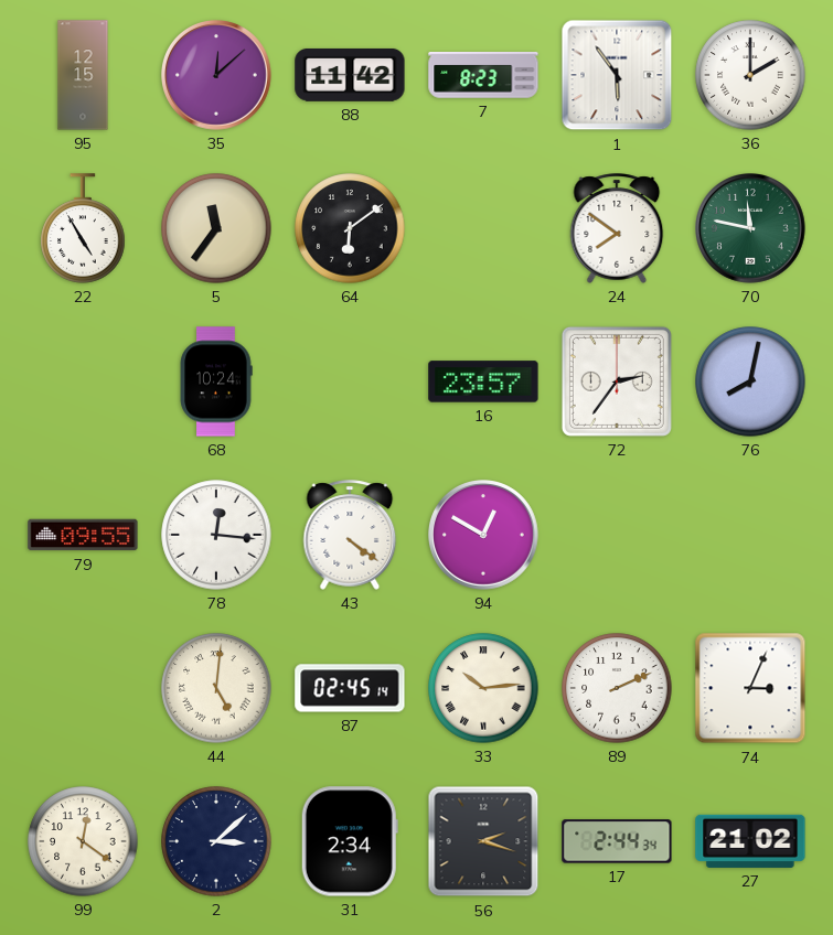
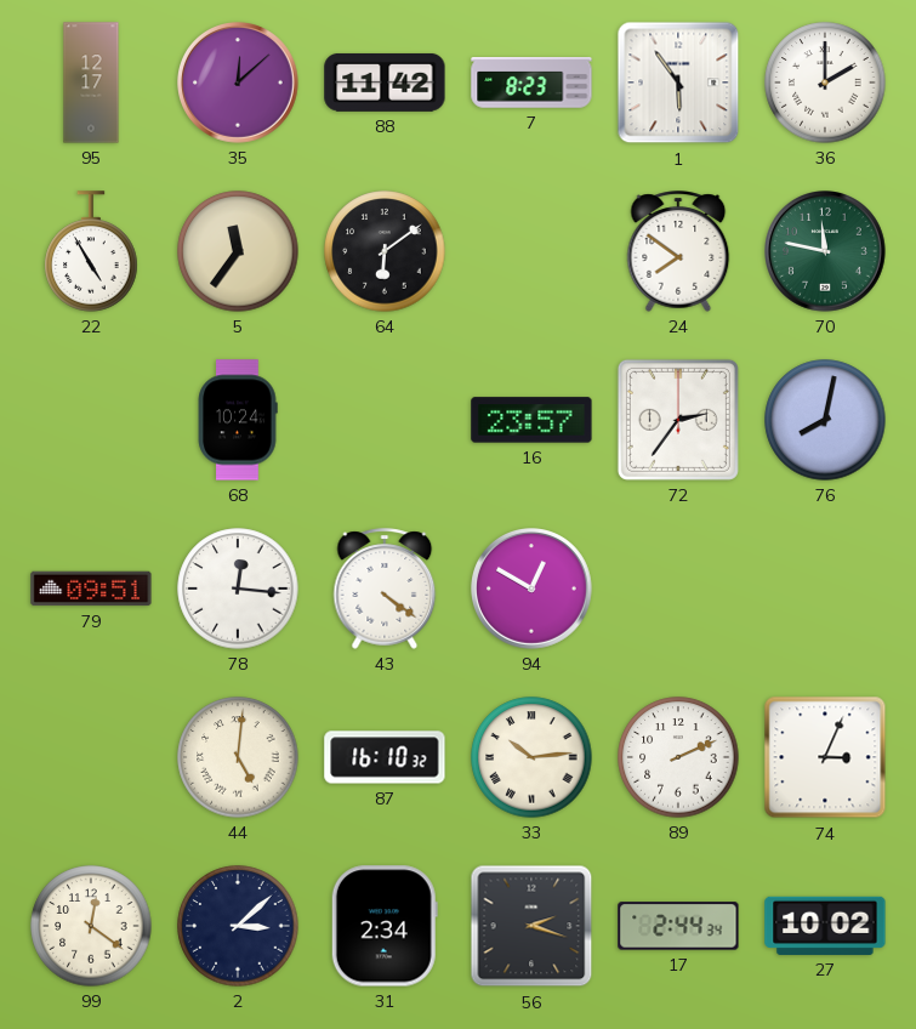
95: 12:15 -> 12:17
79: 09:55 -> 09:51
87: 02:45 -> 16:10
27: 21:02 -> 10:02
